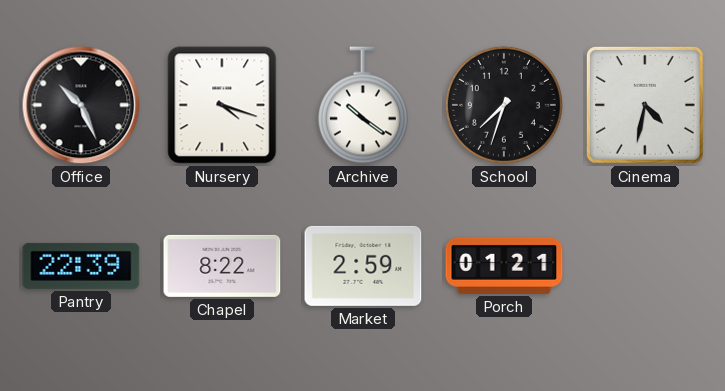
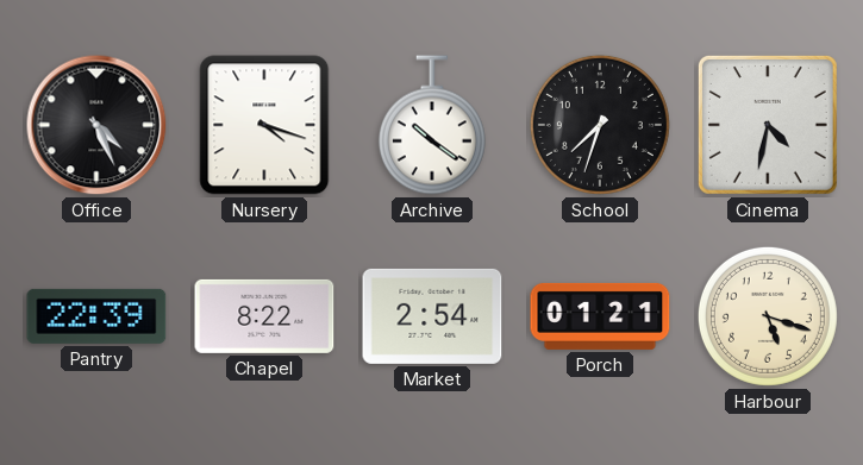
Office: 10:26 -> 4:26
Market: 2:59 -> 2:54
Harbour: none -> 5:18
